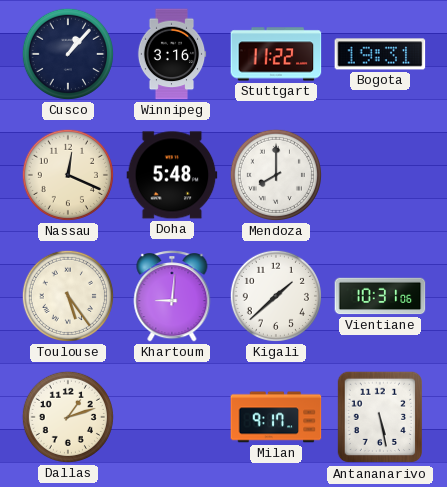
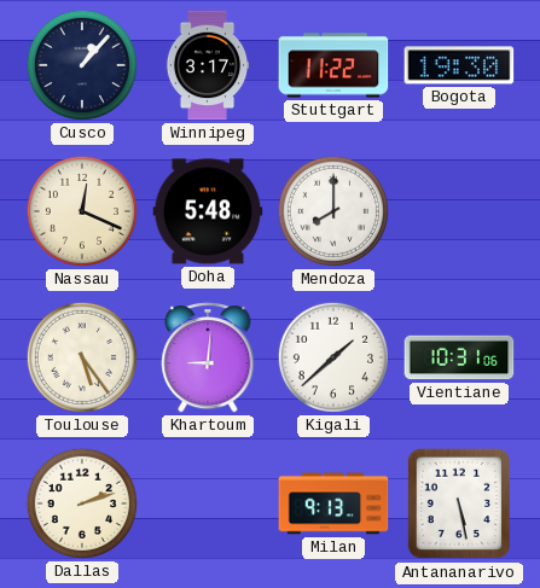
Winnipeg: 3:16 -> 3:17
Bogota: 19:31 -> 19:30
Dallas: 1:12 -> 2:12
Milan: 9:17 -> 9:13
